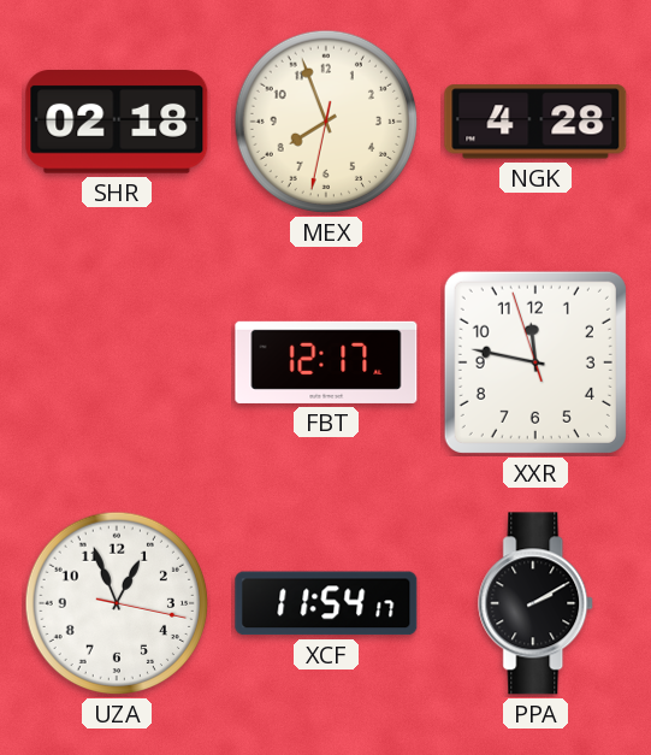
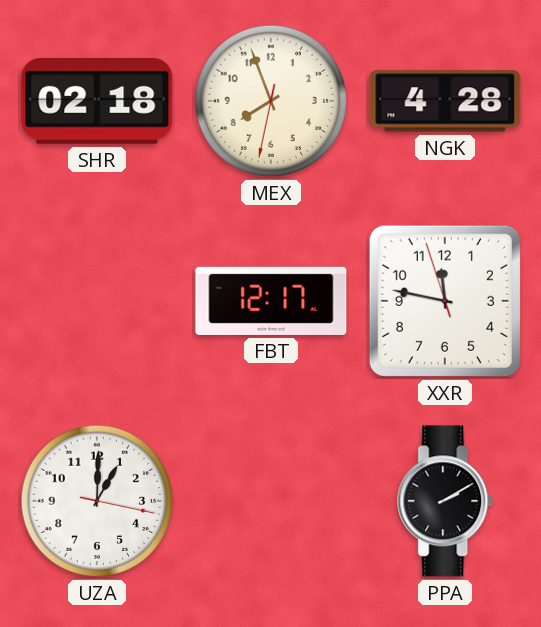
UZA: 12:56 -> 1:00
XCF: 11:54 -> none
